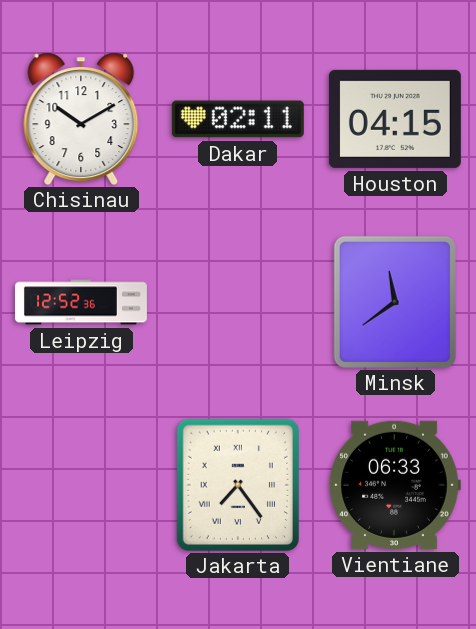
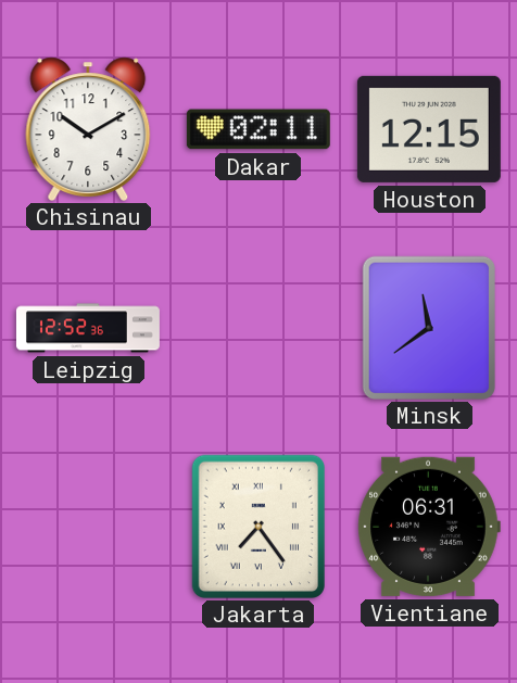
Houston: 04:15 -> 12:15
Vientiane: 06:33 -> 06:31
